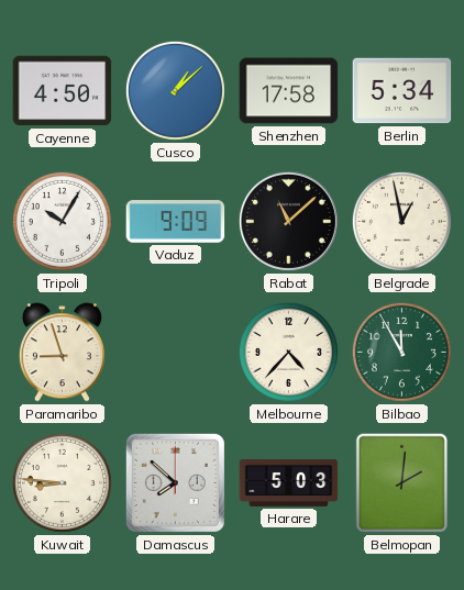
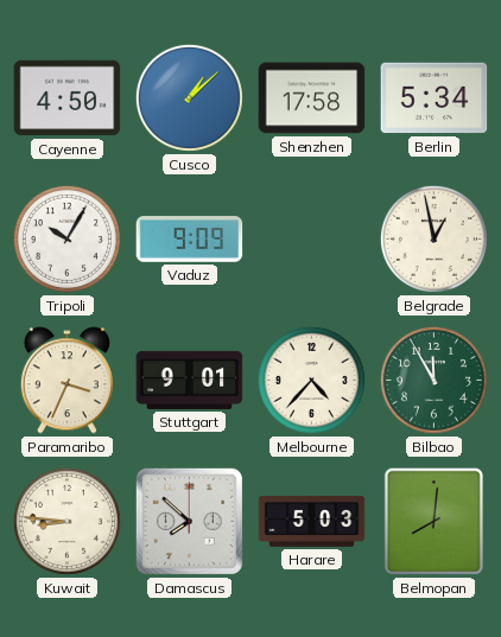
Rabat: 11:08 -> none
Paramaribo: 8:57 -> 3:34
Stuttgart: none -> 9:01
Belmopan: 2:01 -> 8:01
